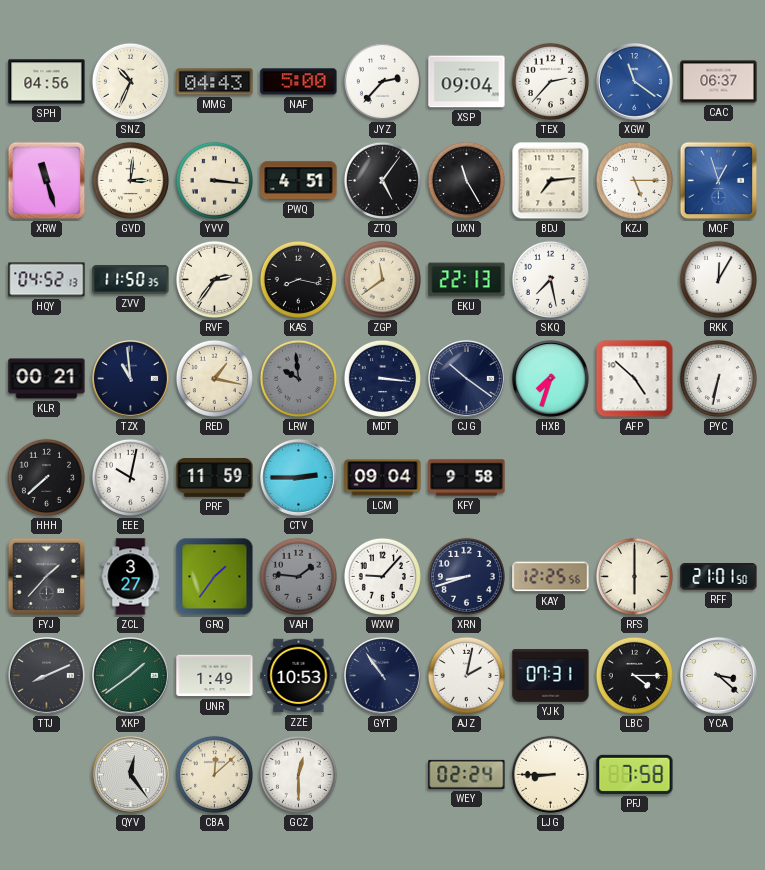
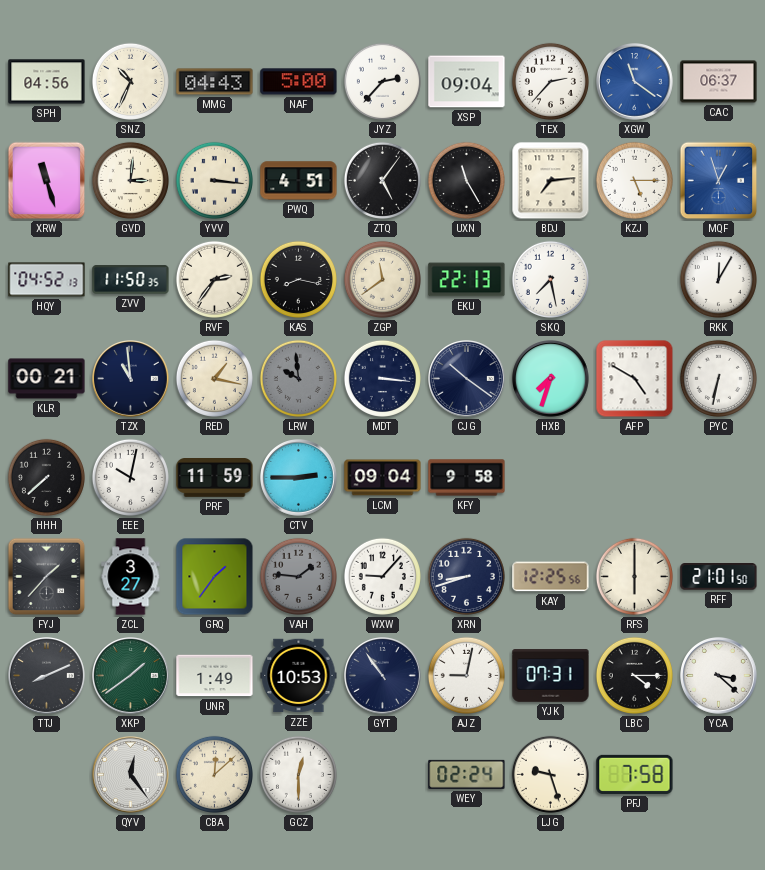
AFP: 4:52 -> 4:50
AJZ: 2:02 -> 9:02
LJG: 8:45 -> 9:27
